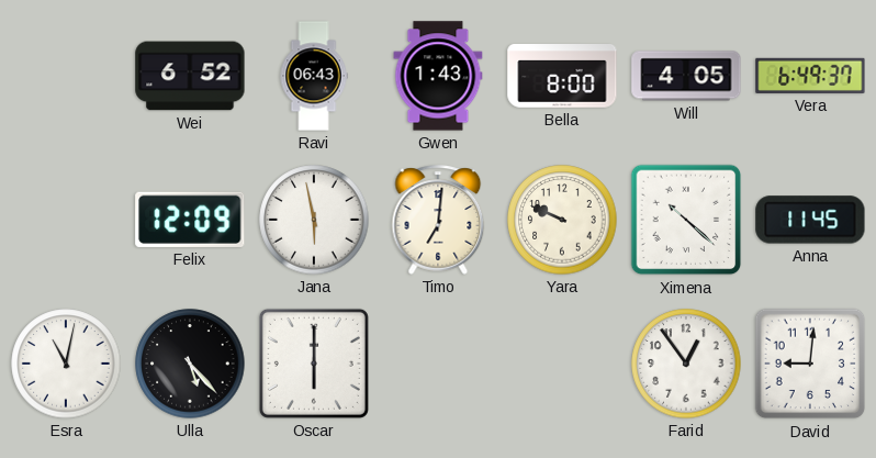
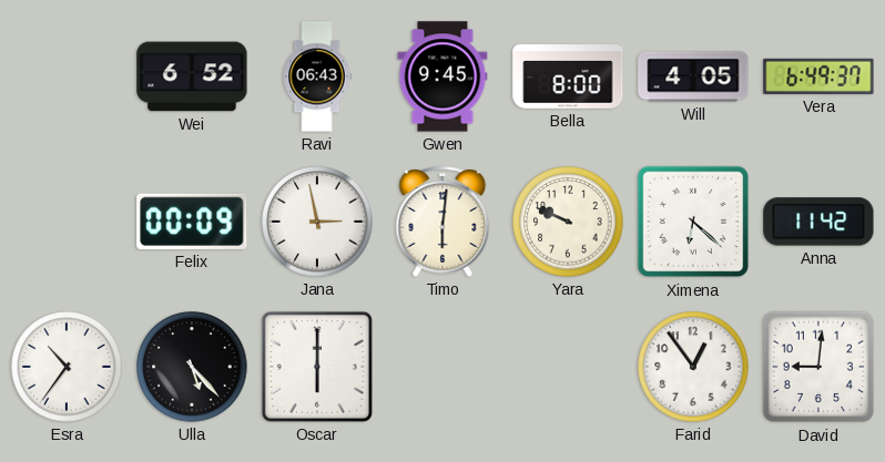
Gwen: 1:43 -> 9:45
Felix: 12:09 -> 00:09
Jana: 5:58 -> 2:58
Timo: 7:01 -> 6:01
Ximena: 10:22 -> 6:22
Anna: 11:45 -> 11:42
Esra: 11:02 -> 10:36
